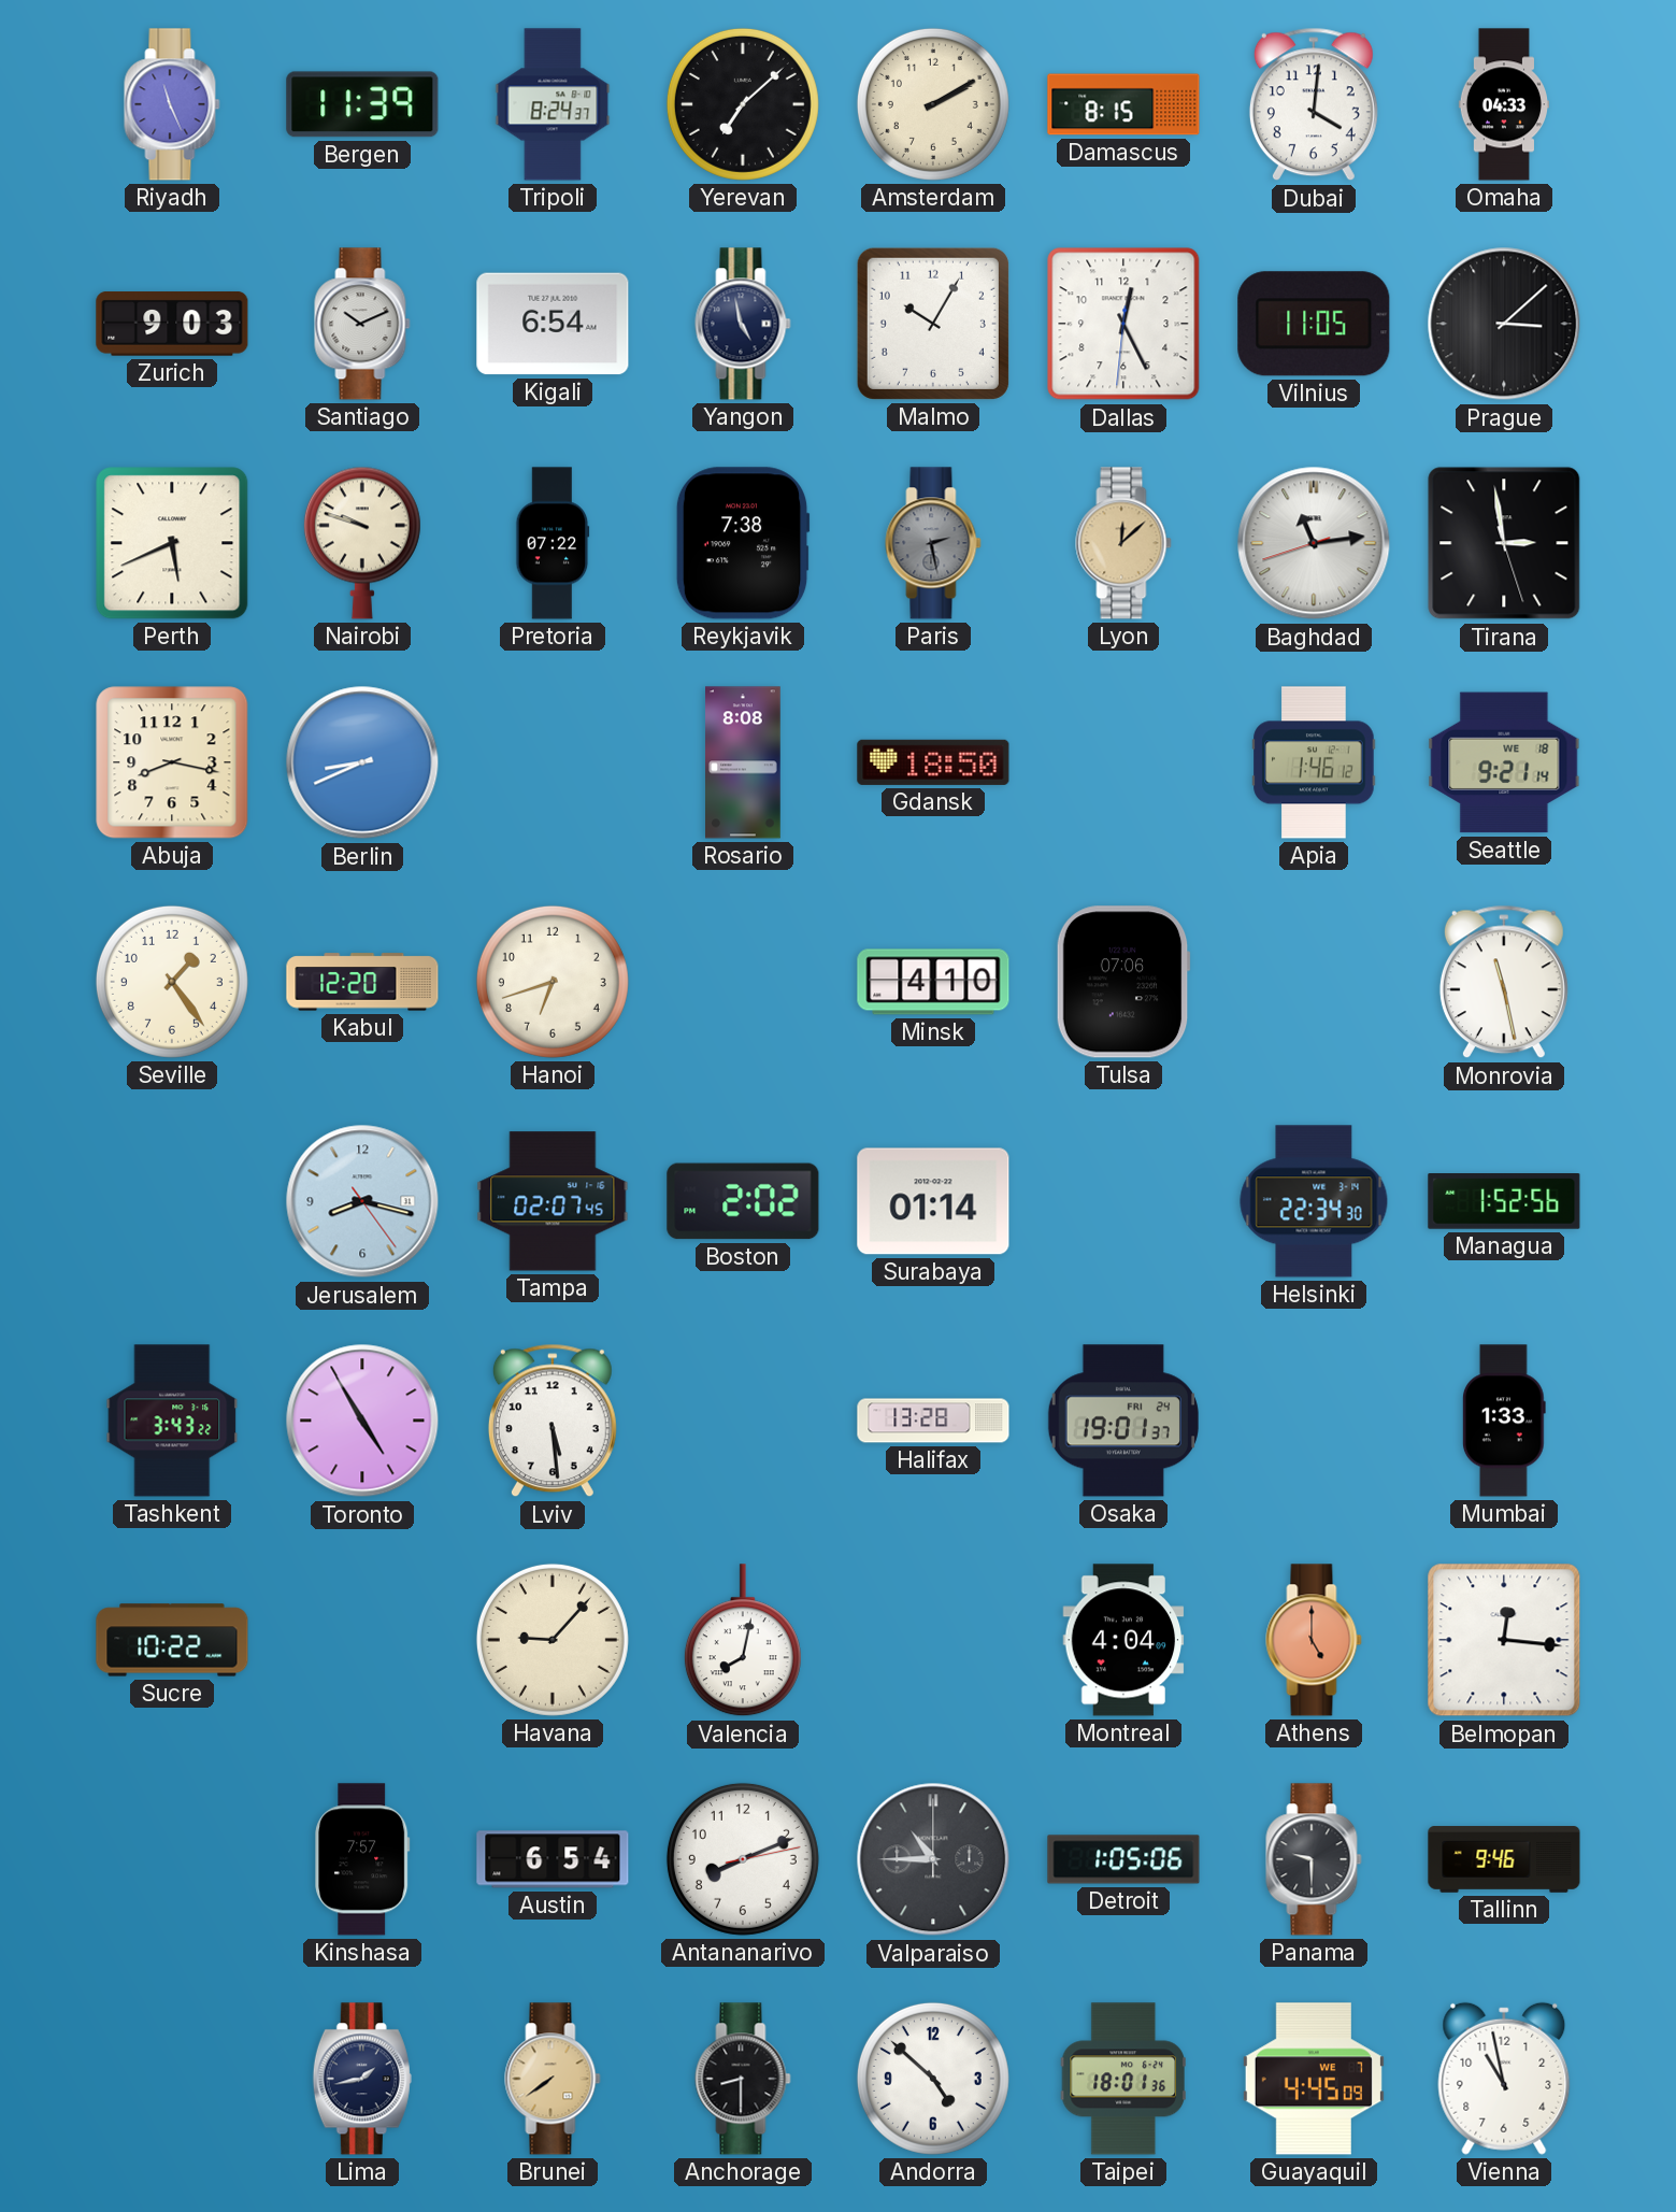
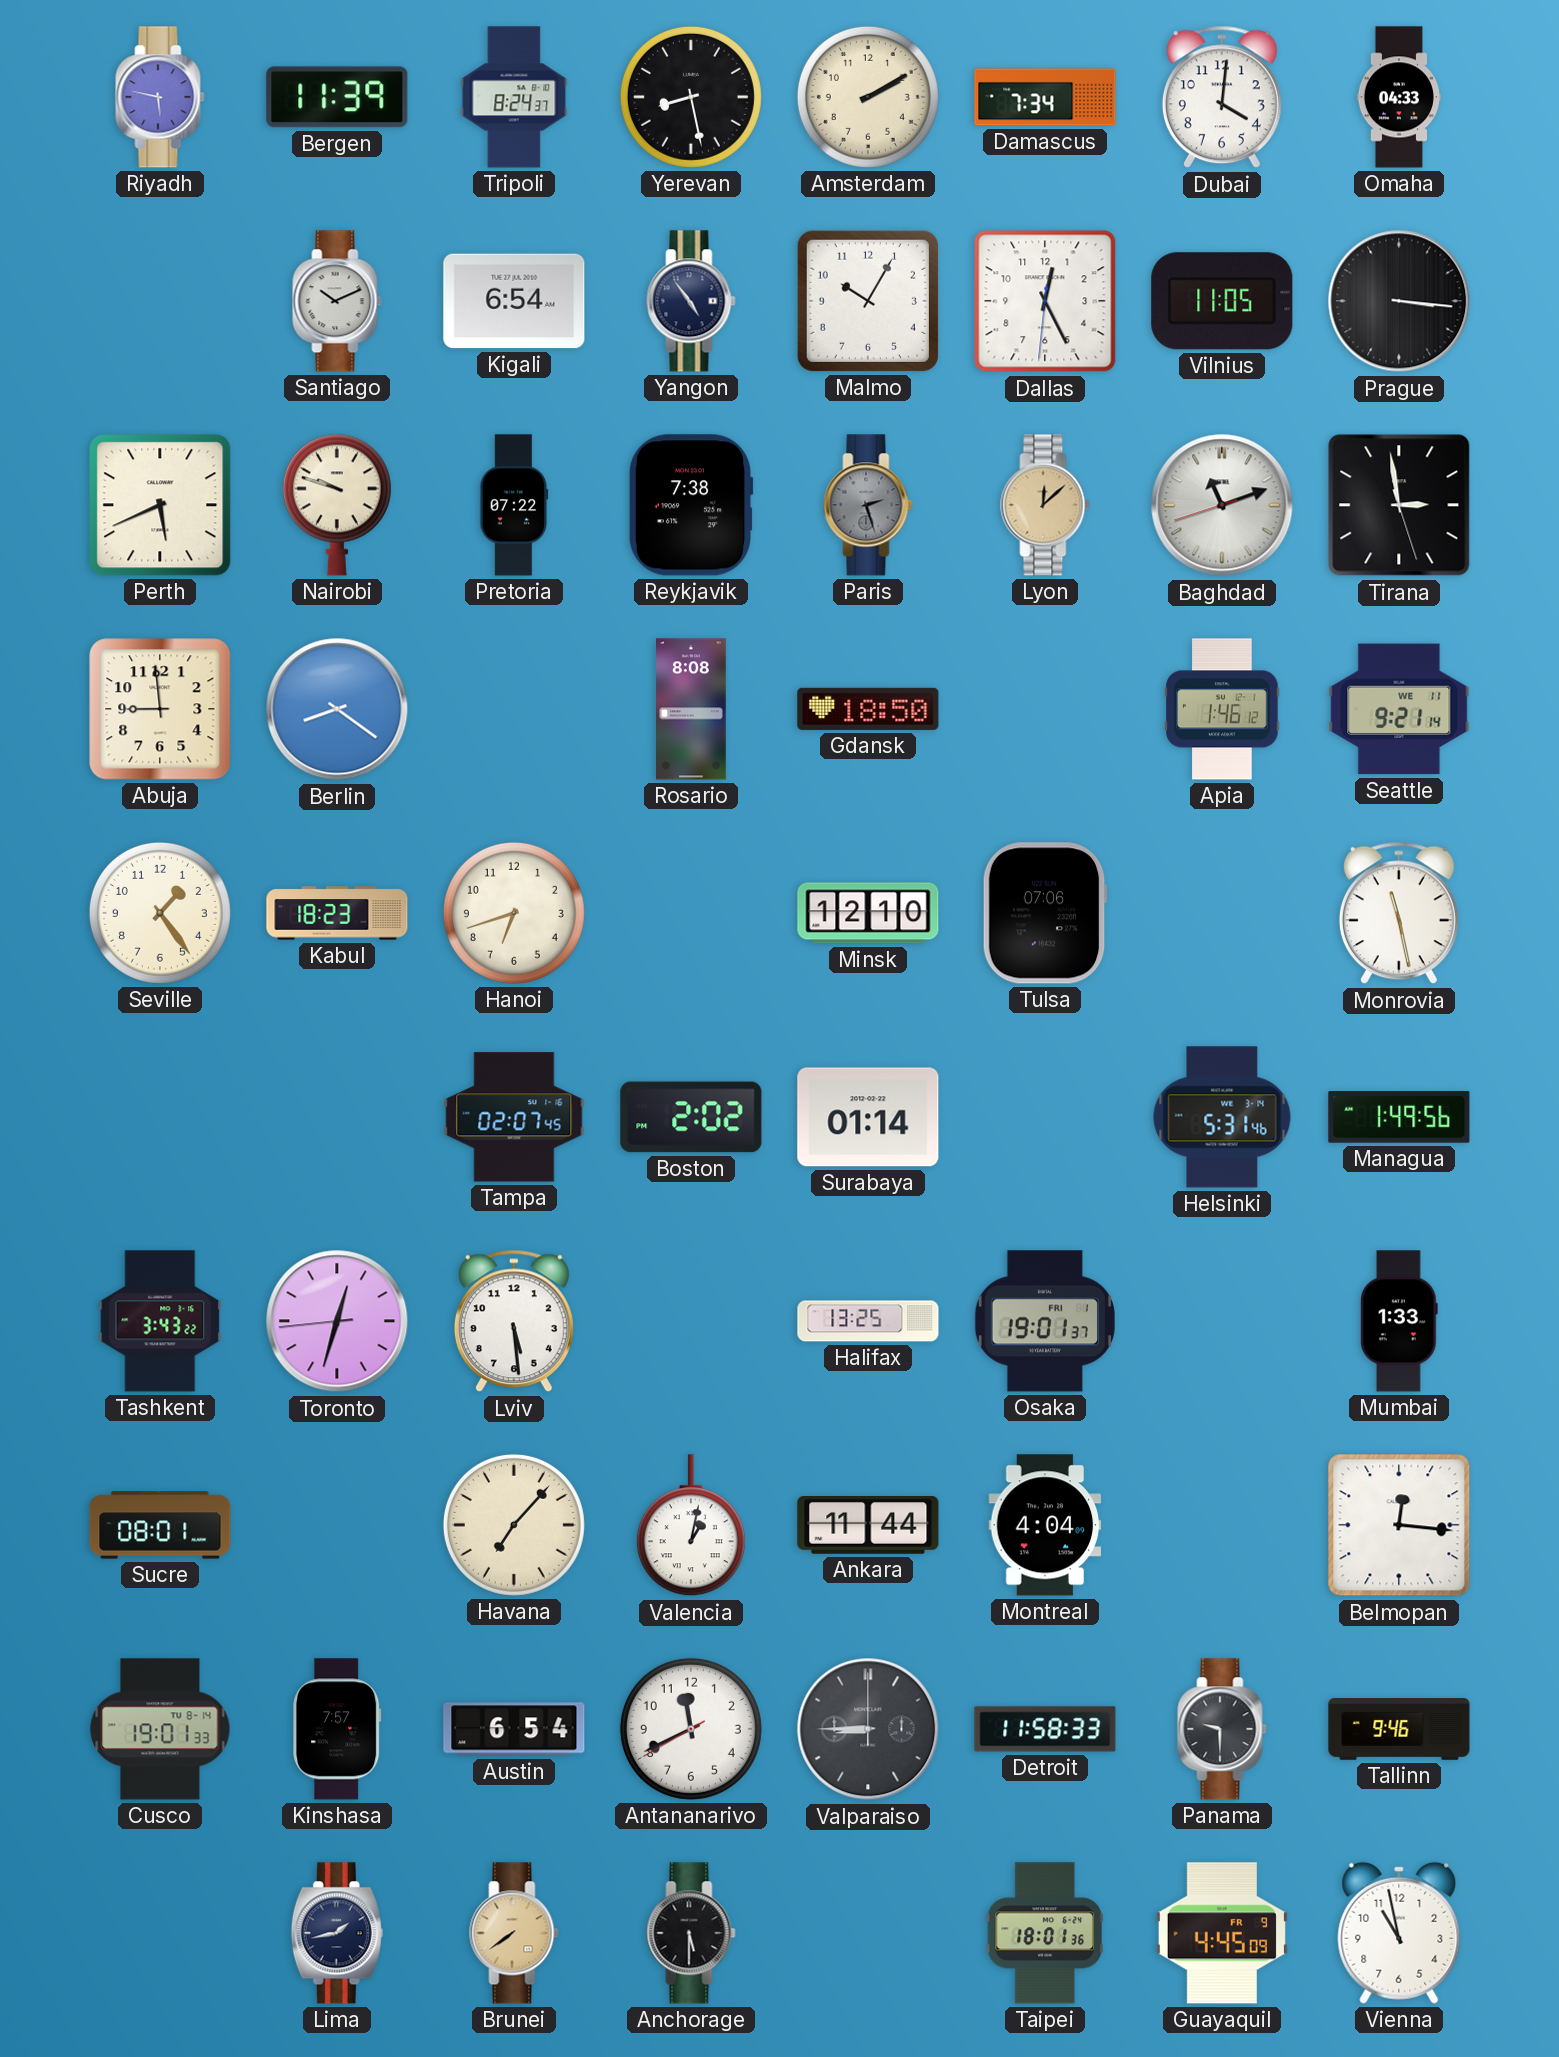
Riyadh: 11:26 -> 5:47
Yerevan: 7:08 -> 8:28
Damascus: 8:15 -> 7:34
Zurich: 9:03 -> none
Yangon: 4:58 -> 4:54
Prague: 3:08 -> 3:16
Paris: 2:28 -> 2:27
Baghdad: 11:13 -> 11:11
Abuja: 8:17 -> 8:59
Berlin: 8:41 -> 8:21
Seattle date: WE 18 -> WE 11
Kabul: 12:20 -> 18:23
Minsk: 4:10 -> 12:10
Jerusalem: 8:17 -> none
Helsinki: 22:34 -> 5:31
Managua: 1:52 -> 1:49
Toronto: 4:54 -> 12:32
Halifax: 13:28 -> 13:25
Osaka date: FRI 24 -> FRI 1
Sucre: 10:22 -> 08:01
Havana: 9:07 -> 7:07
Valencia: 8:02 -> 1:02
Ankara: none -> 11:44
Athens: 5:00 -> none
Cusco: none -> 19:01
Antananarivo: 8:11 -> 11:40
Valparaiso: 10:45 -> 8:45
Detroit: 1:05 -> 11:58
Anchorage: 8:30 -> 5:30
Andorra: 4:52 -> none
Guayaquil date: WE 7 -> FR 9
